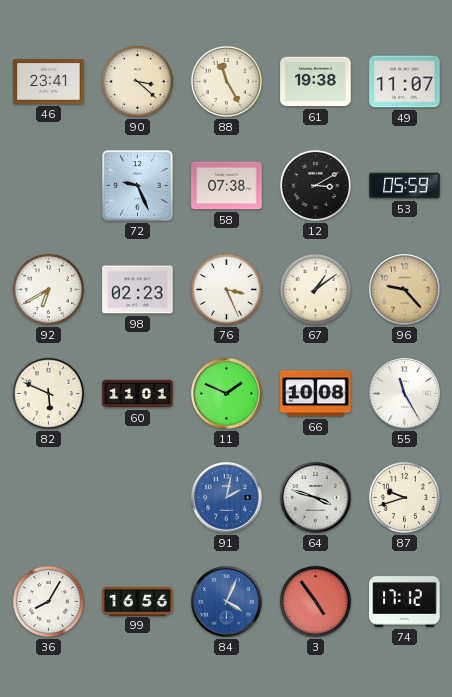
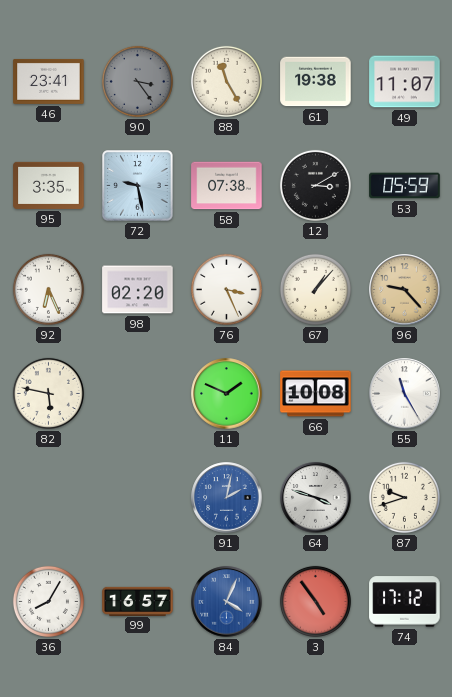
90: 3:22 -> 3:24
90 dial: cream -> grey
95: none -> 3:35
72: 9:26 -> 9:28
92: 6:40 -> 6:26
98: 02:23 -> 02:20
67: 1:09 -> 1:07
82: 5:49 -> 5:47
60: 11:01 -> none
99: 16:56 -> 16:57
